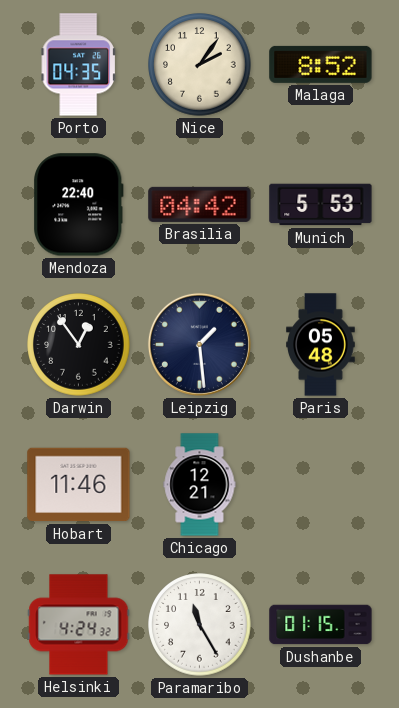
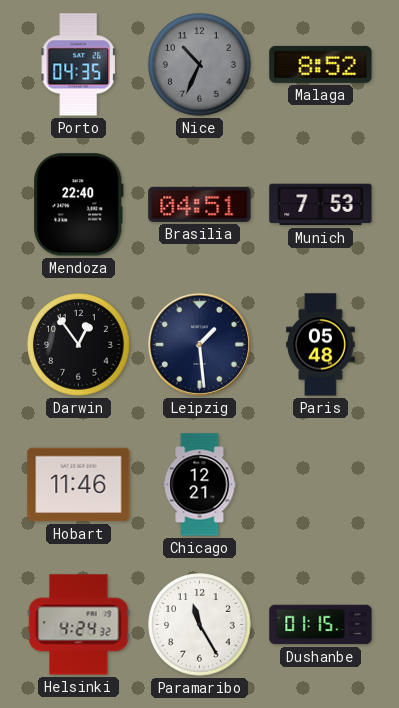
Nice: 2:06 -> 10:34
Nice dial: cream -> grey
Brasilia: 04:42 -> 04:51
Munich: 5:53 -> 7:53
